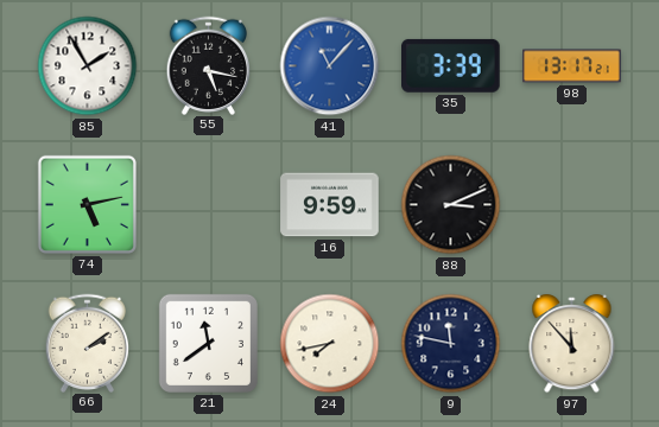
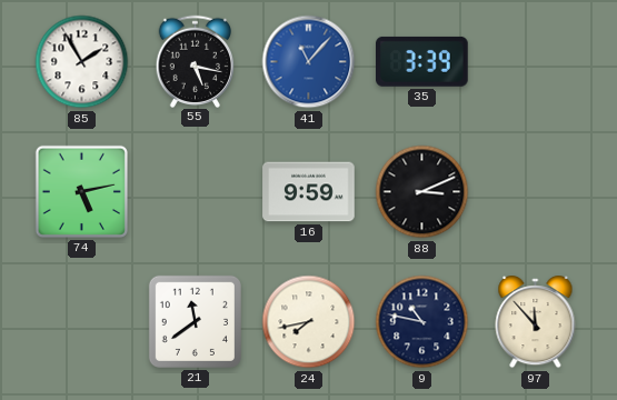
98: 13:17 -> none
66: 2:09 -> none
9: 11:47 -> 10:47
